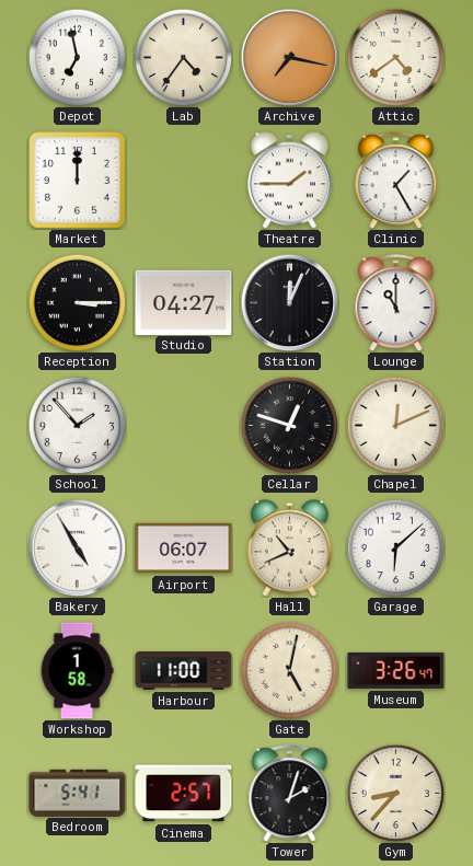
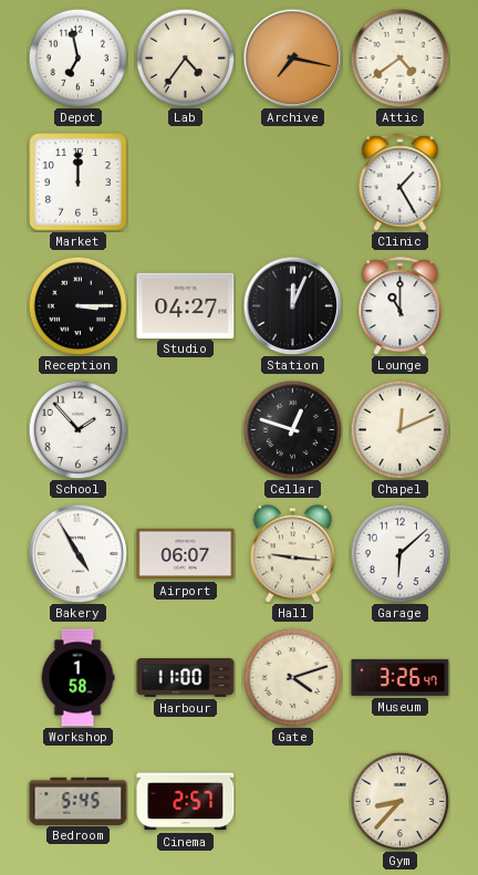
Theatre: 1:45 -> none
Hall: 10:41 -> 9:16
Gate: 5:02 -> 4:12
Bedroom: 5:41 -> 5:45
Tower: 2:03 -> none
